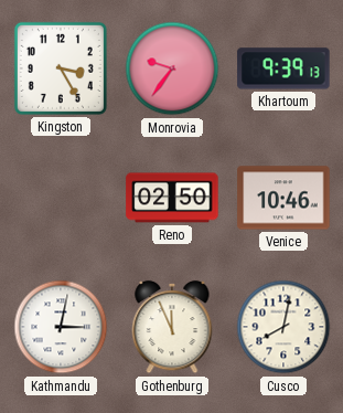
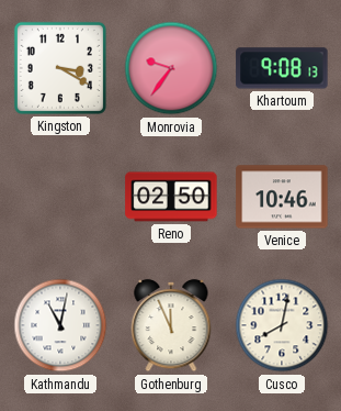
Kingston: 3:25 -> 3:20
Khartoum: 9:39 -> 9:08
Kathmandu: 3:02 -> 11:02
